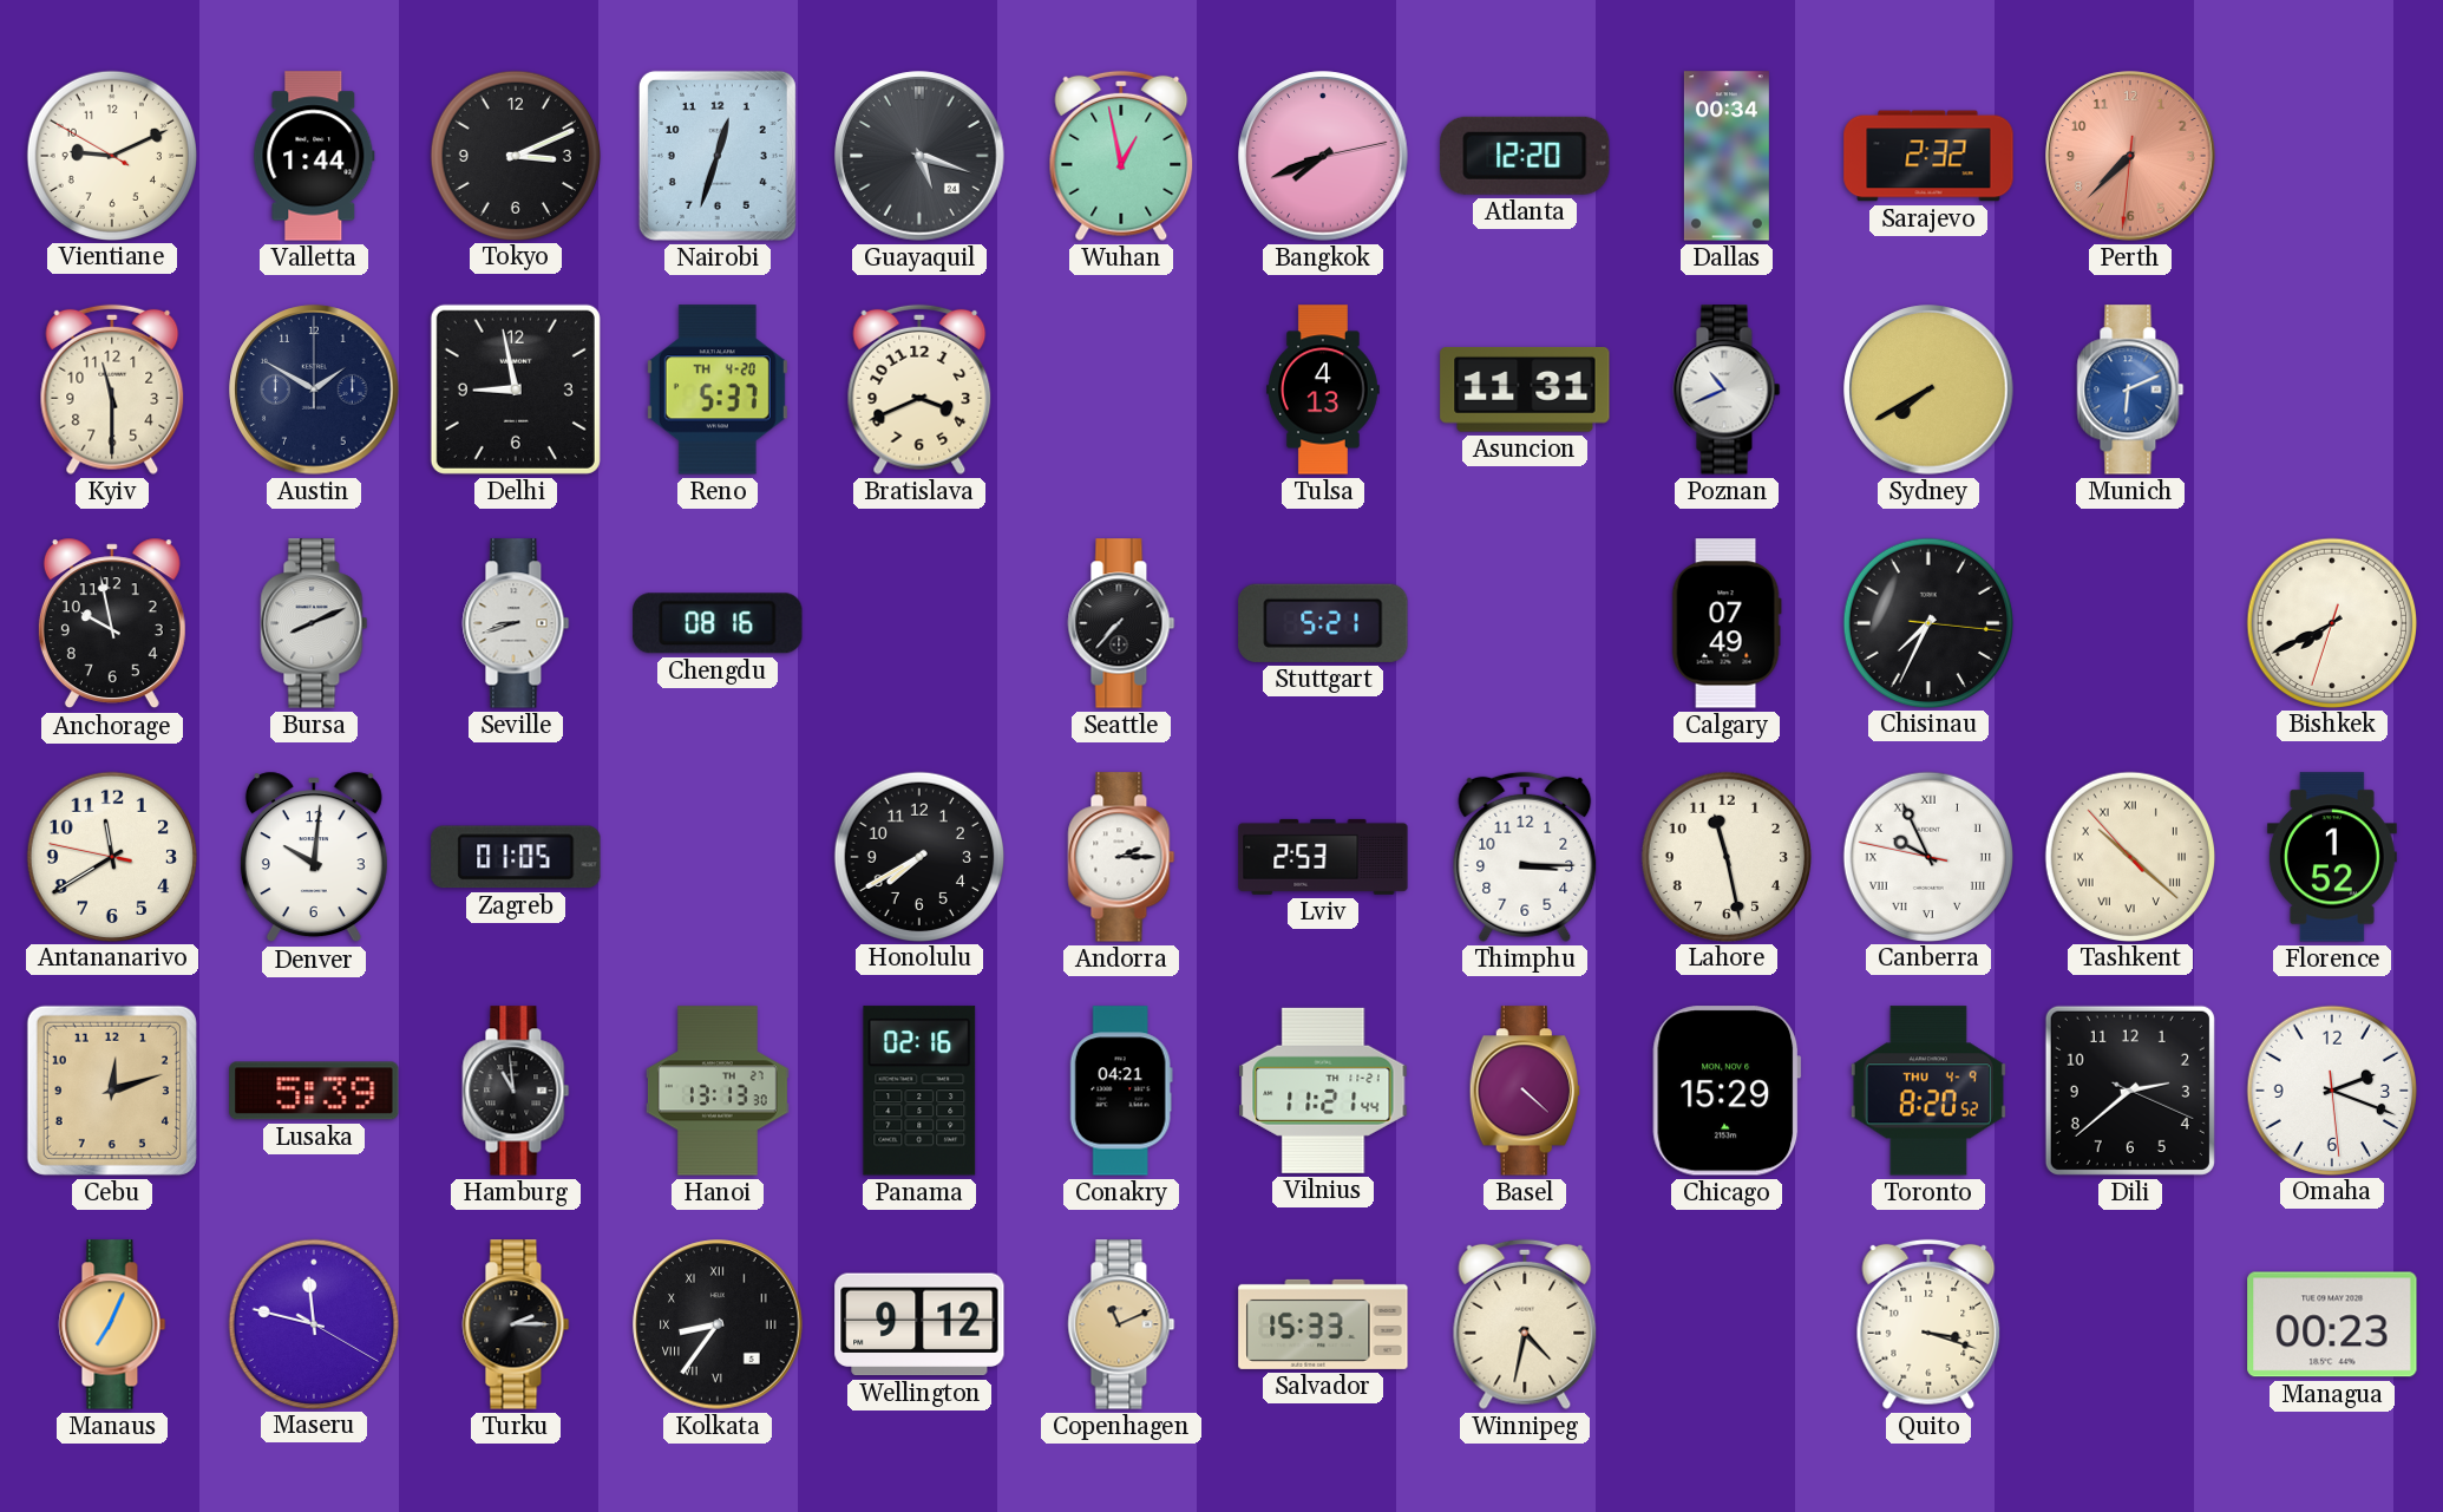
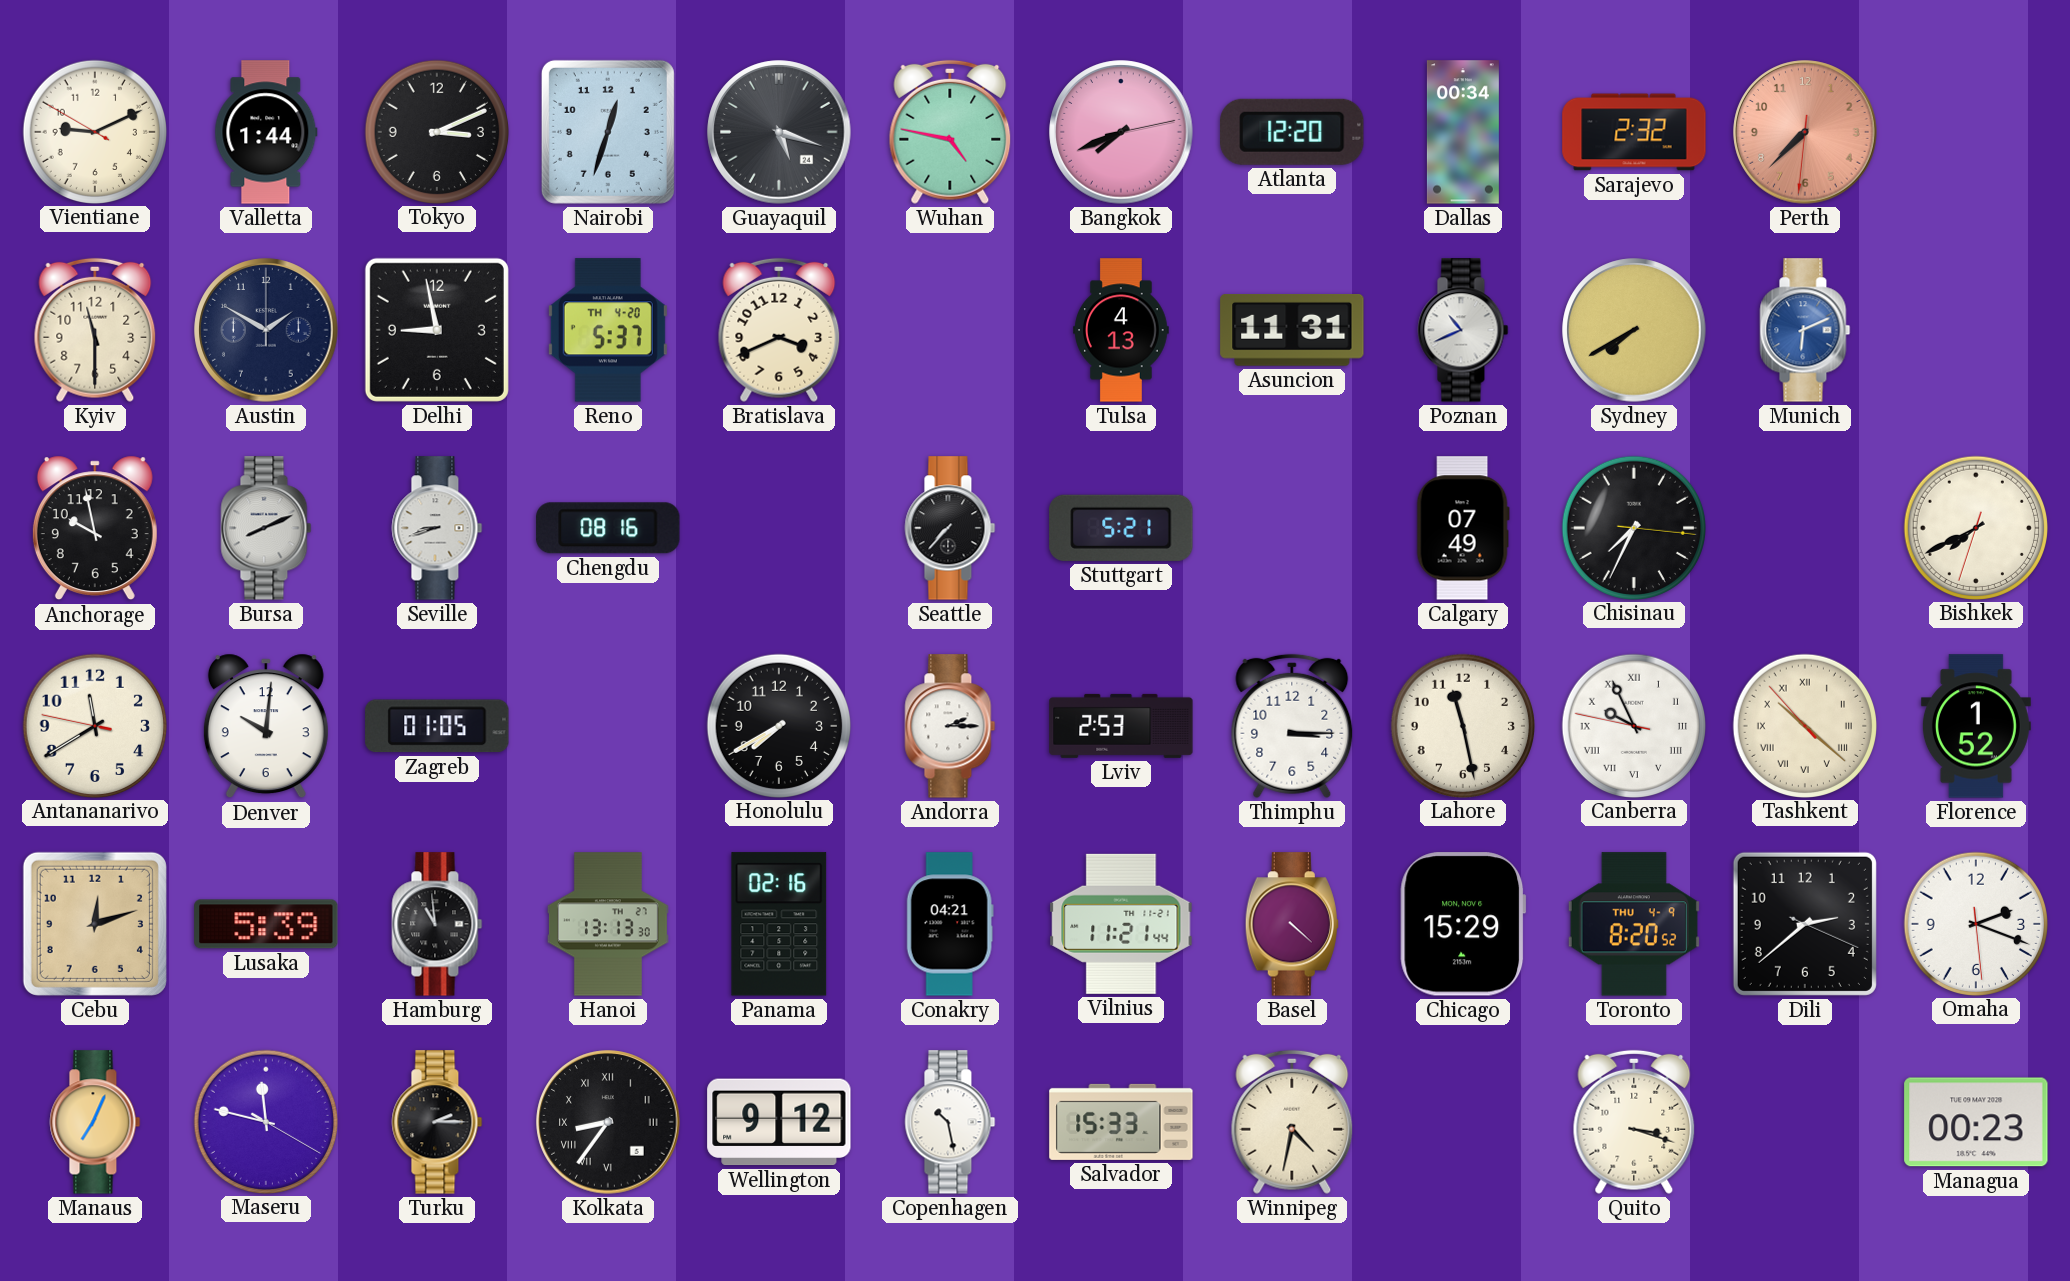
Wuhan: 12:58 -> 4:47
Copenhagen: 11:11 -> 10:28
Copenhagen dial: champagne -> white
